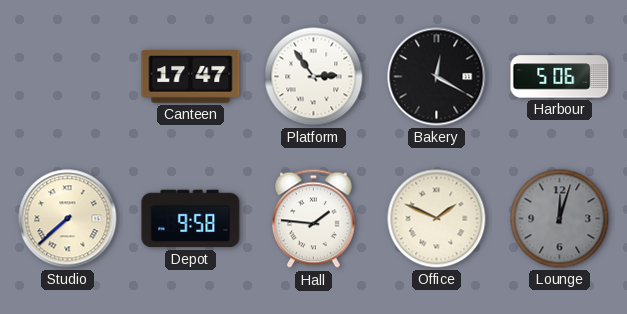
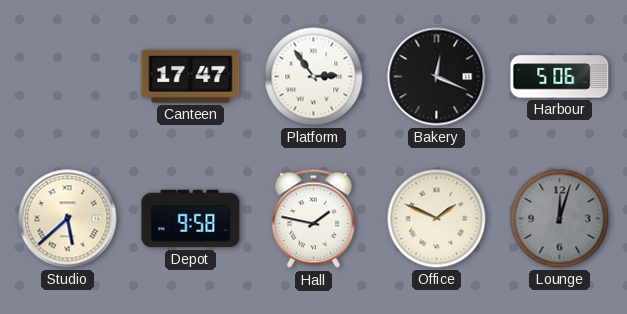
Bakery: 12:20 -> 12:19
Studio: 7:38 -> 5:38
Hall: 1:46 -> 1:47
